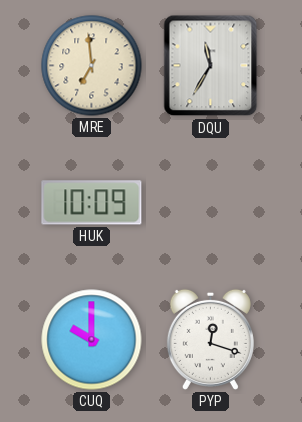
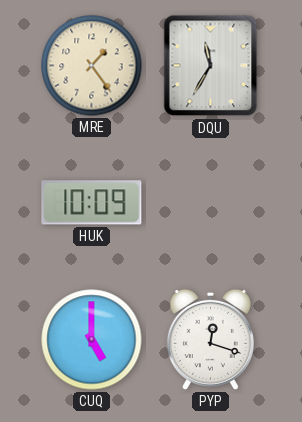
MRE: 6:59 -> 1:24
CUQ: 10:00 -> 5:00
